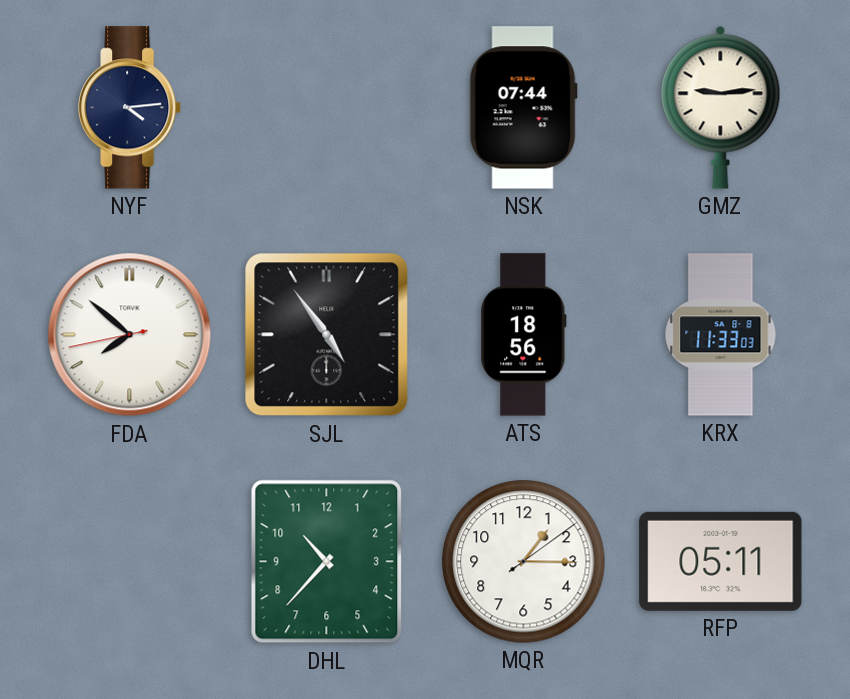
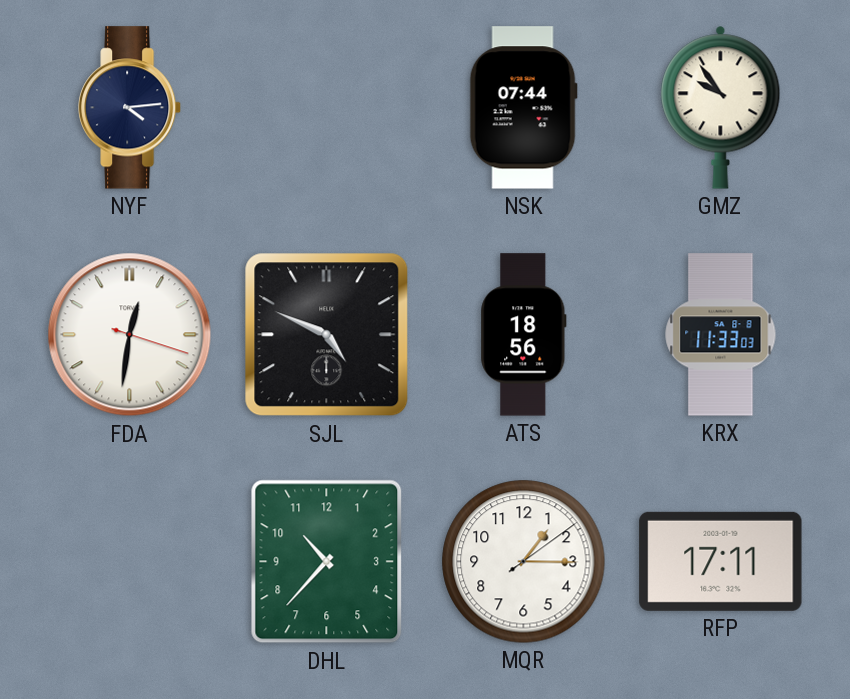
GMZ: 9:14 -> 9:54
FDA: 7:51 -> 12:31
SJL: 4:54 -> 4:49
RFP: 05:11 -> 17:11
